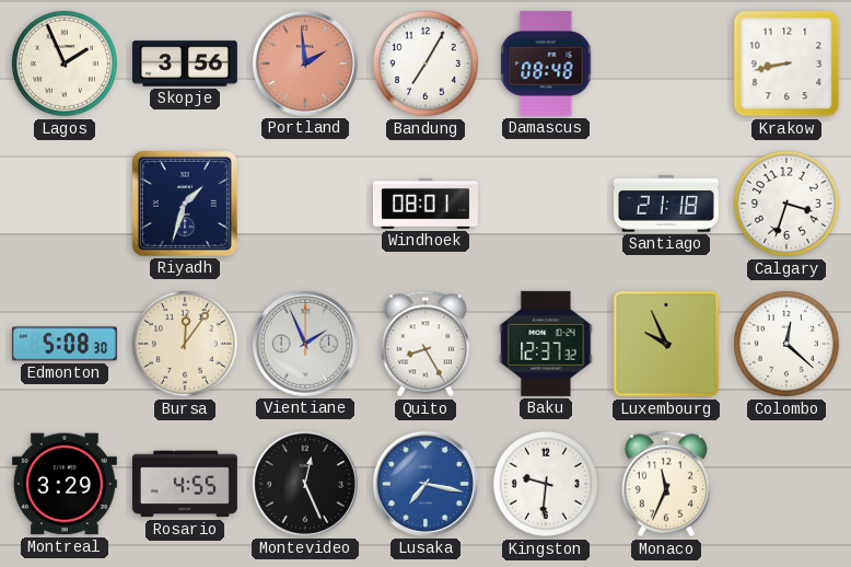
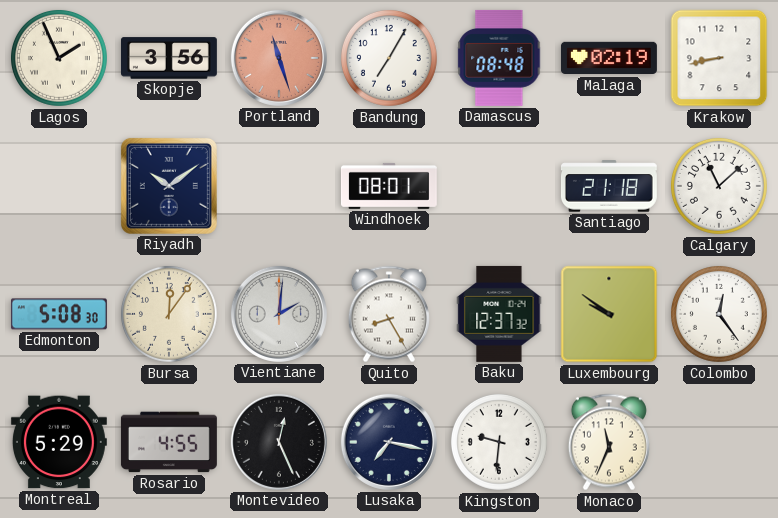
Portland: 1:59 -> 11:27
Malaga: none -> 02:19
Riyadh: 1:33 -> 10:09
Calgary: 3:33 -> 11:08
Vientiane: 1:56 -> 2:01
Luxembourg: 9:56 -> 9:51
Colombo: 12:22 -> 12:24
Montreal: 3:29 -> 5:29
Lusaka dial: blue -> navy
